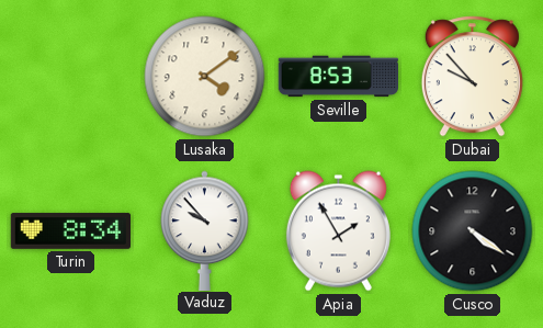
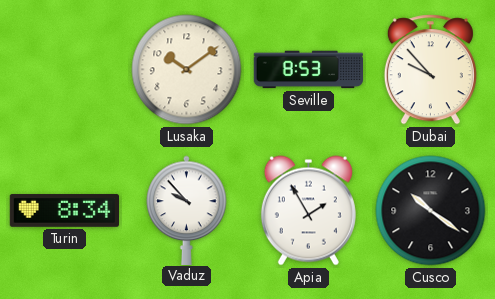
Lusaka: 4:09 -> 10:09
Cusco: 4:21 -> 10:21
